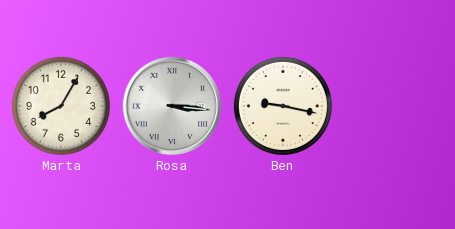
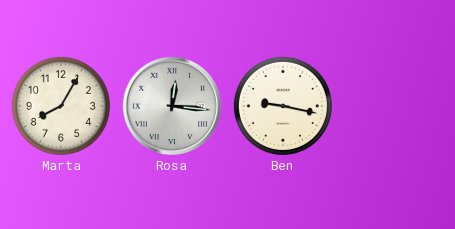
Rosa: 3:16 -> 12:16
